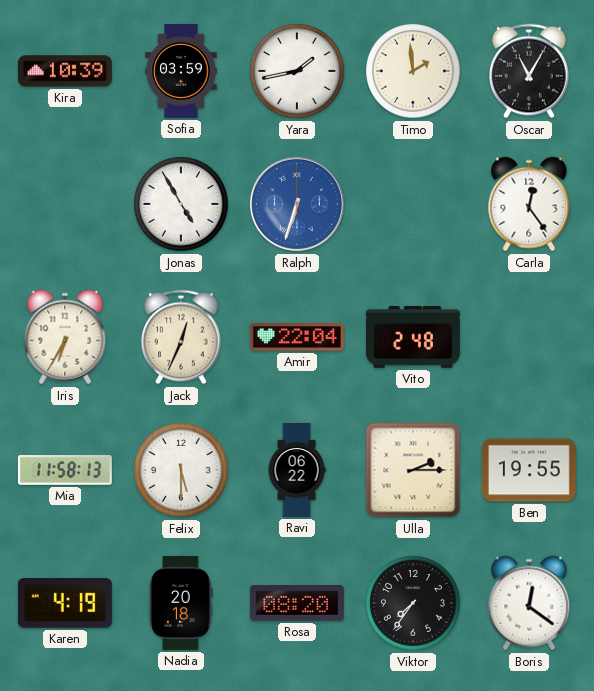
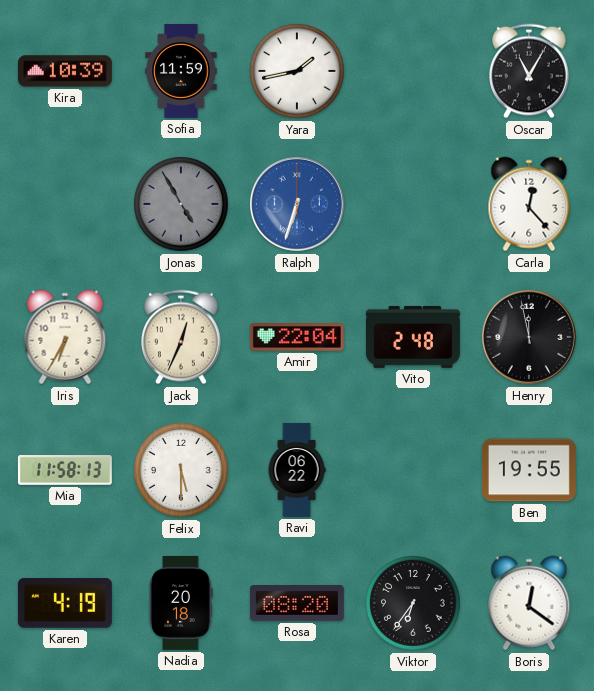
Sofia: 03:59 -> 11:59
Timo: 1:59 -> none
Jonas dial: white -> grey
Carla: 12:24 -> 12:23
Henry: none -> 11:58
Ulla: 2:15 -> none
Viktor: 7:36 -> 6:36
